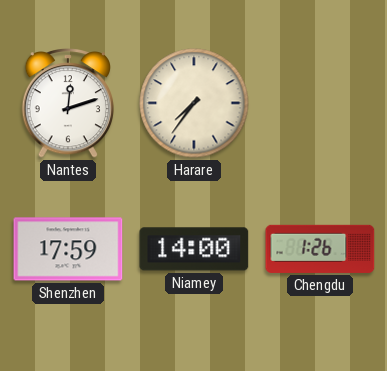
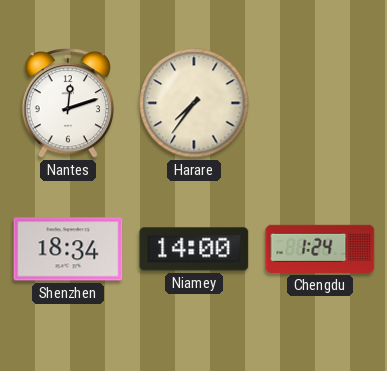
Shenzhen: 17:59 -> 18:34
Chengdu: 1:26 -> 1:24
